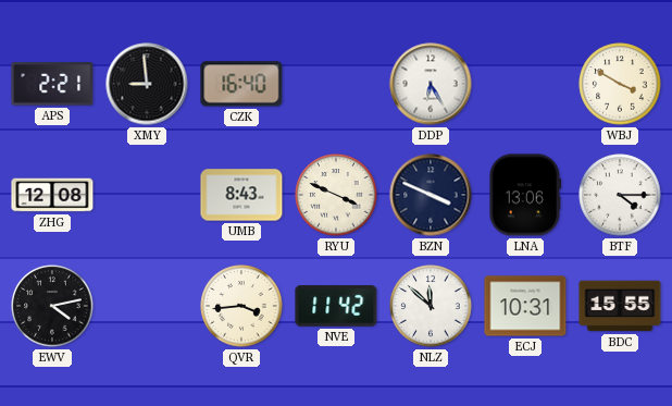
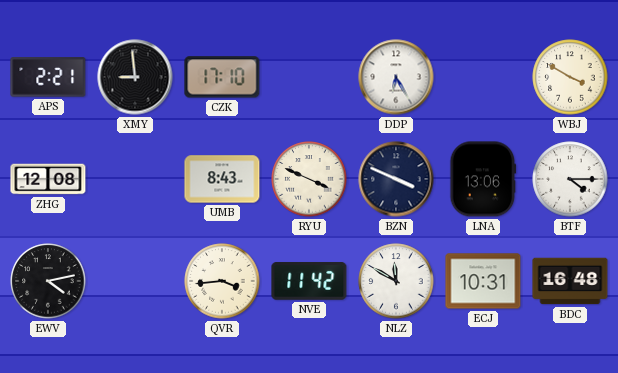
CZK: 16:40 -> 17:10
NLZ: 11:52 -> 11:50
BDC: 15:55 -> 16:48
